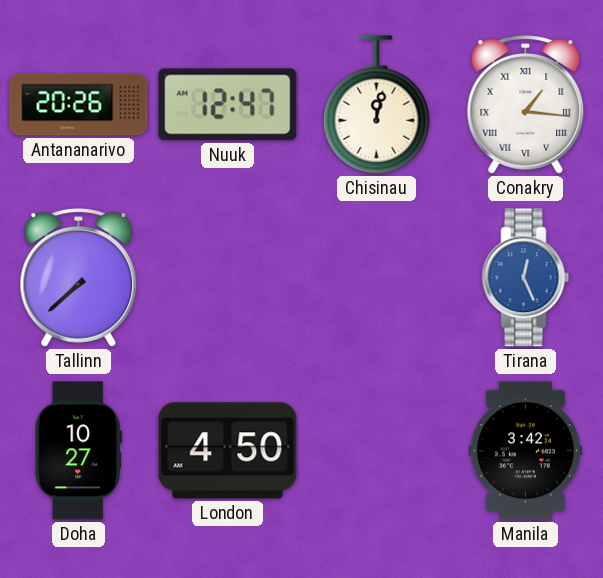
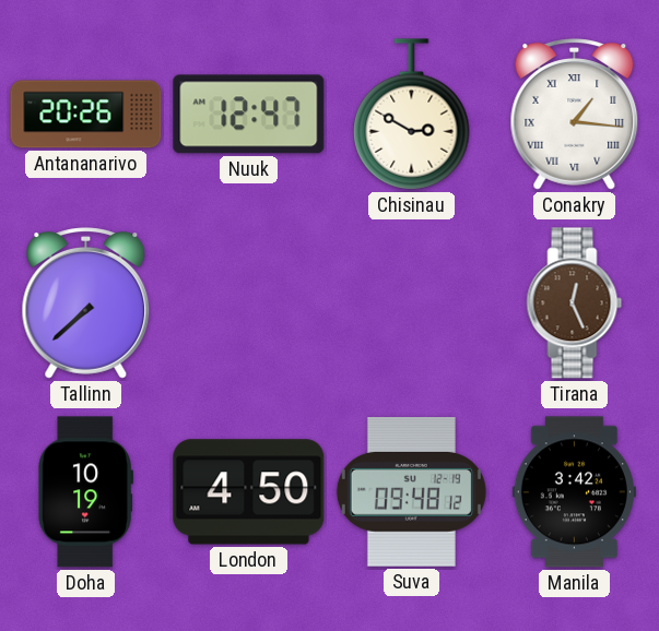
Chisinau: 12:02 -> 2:50
Tirana dial: blue -> brown
Doha: 10:27 -> 10:19
Suva: none -> 09:48
